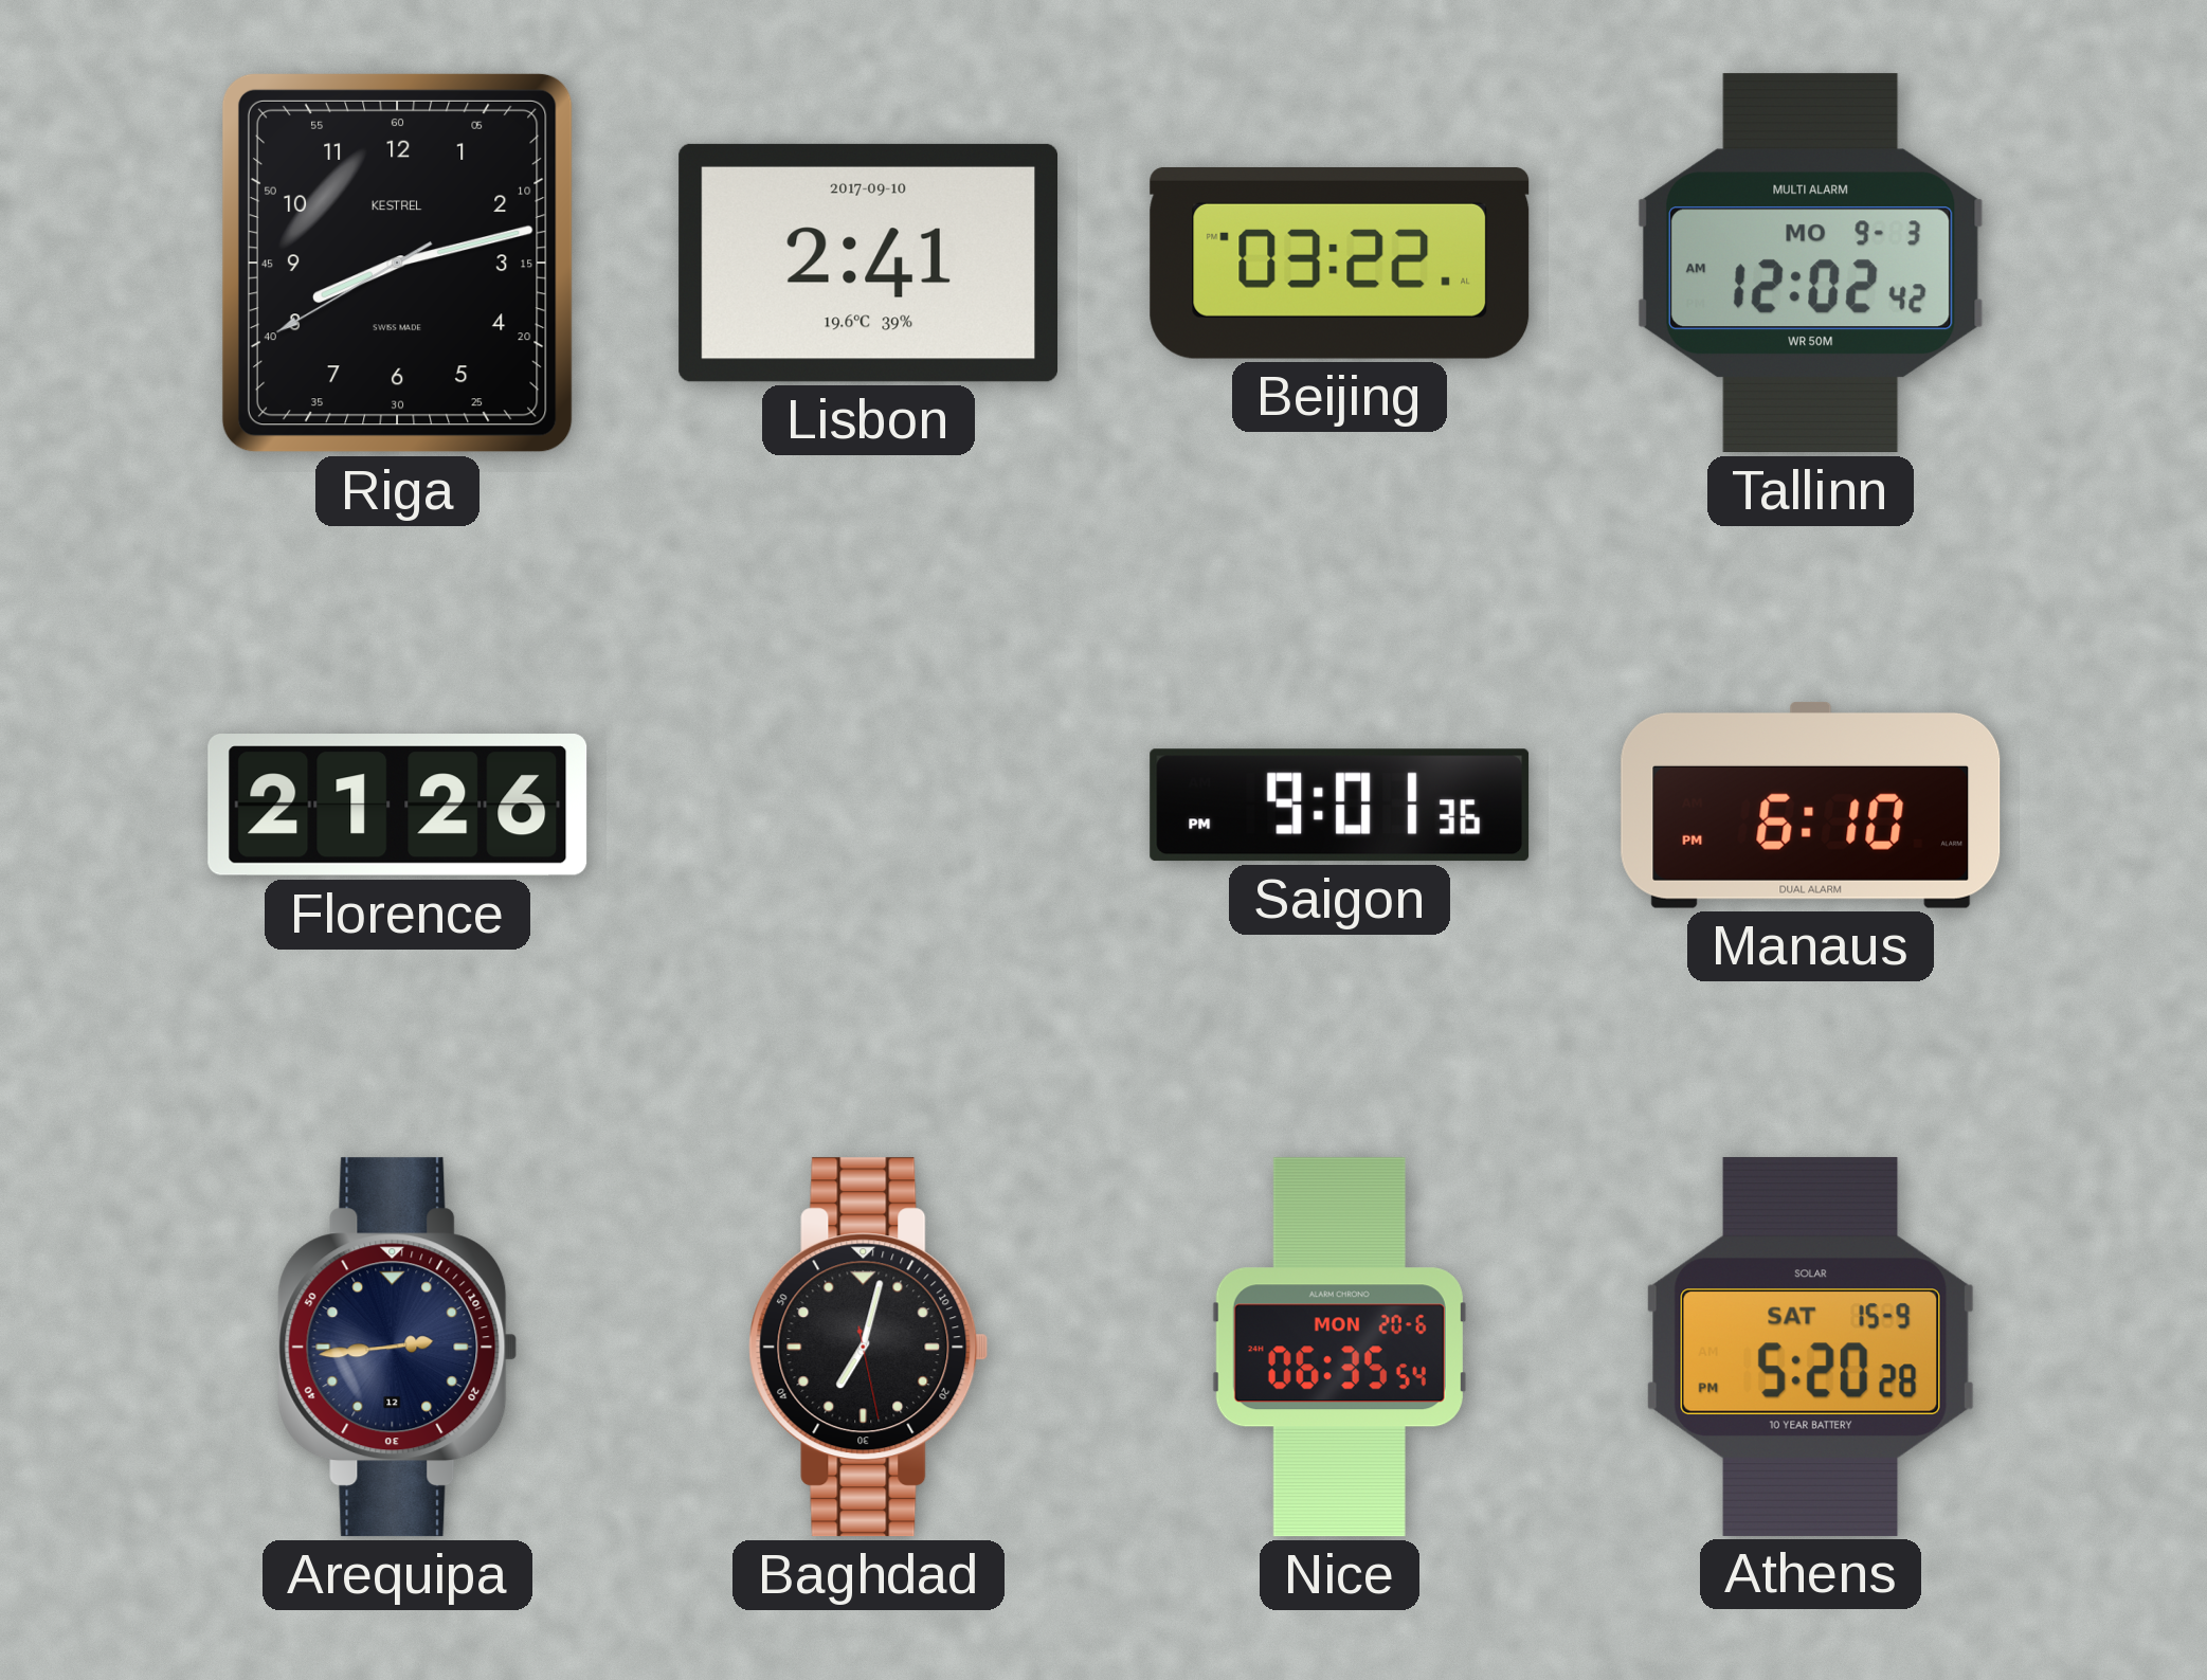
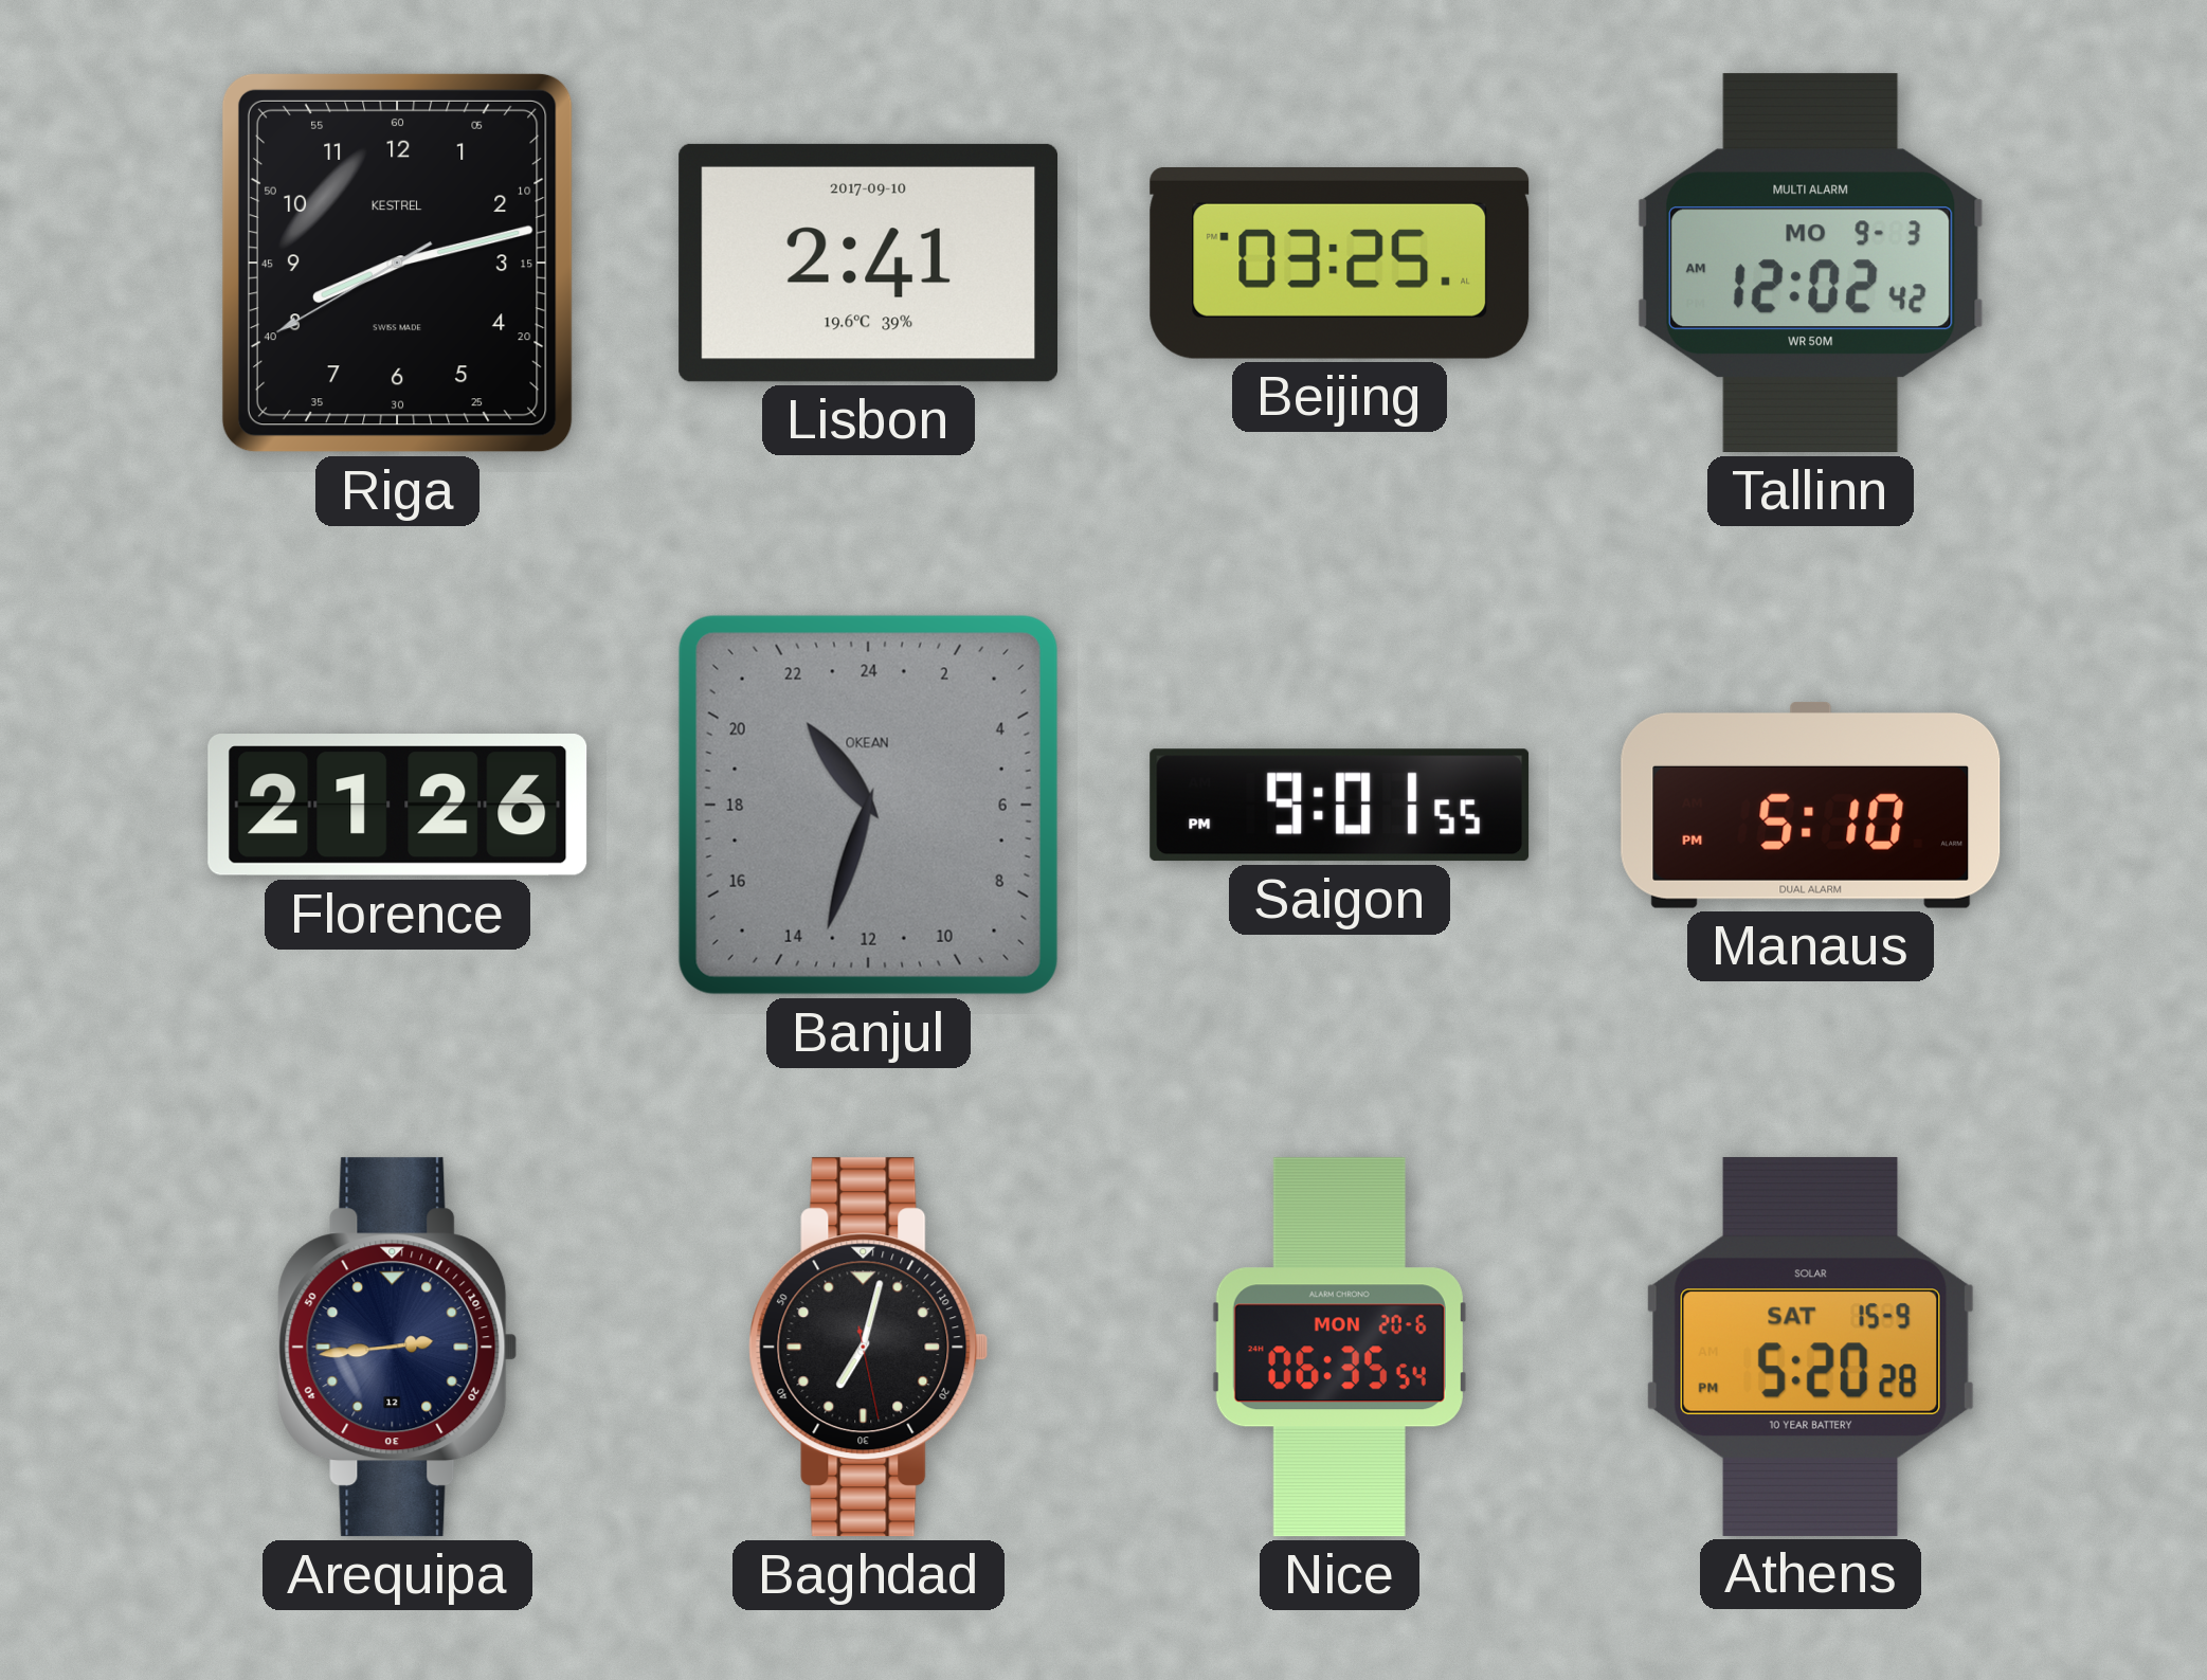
Beijing: 03:22 -> 03:25
Banjul: none -> 21:33
Saigon: 9:01:36 PM -> 9:01:55 PM
Manaus: 6:10 -> 5:10
